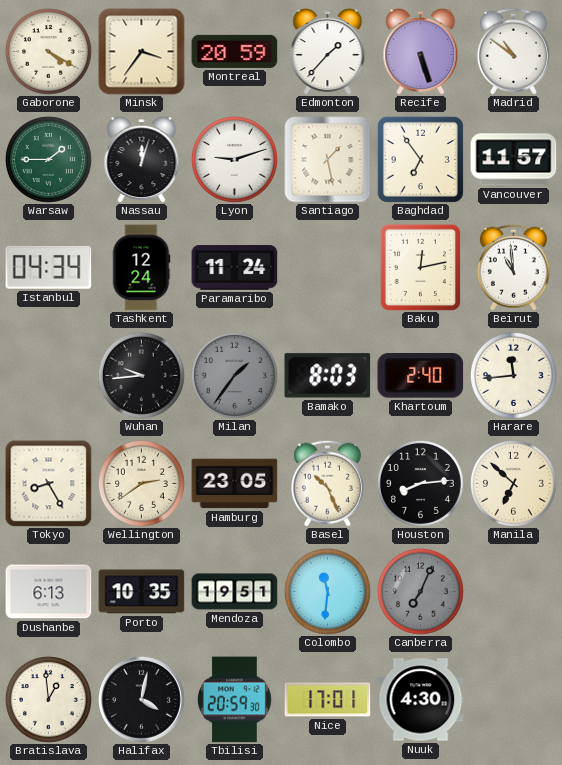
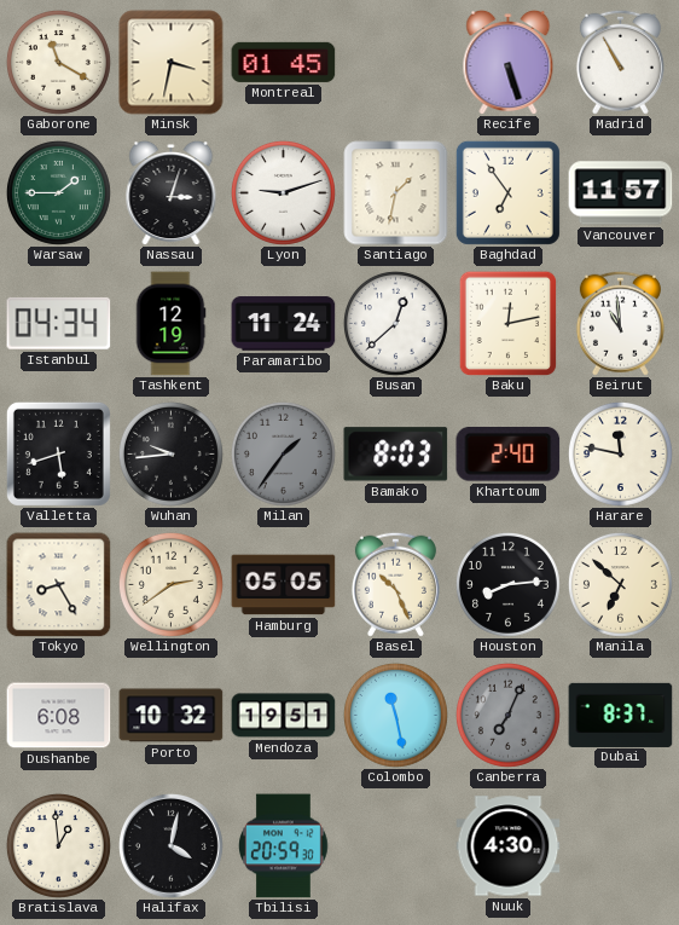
Gaborone: 4:20 -> 11:20
Minsk: 3:36 -> 3:32
Montreal: 20:59 -> 01:45
Edmonton: 1:37 -> none
Madrid: 10:51 -> 10:55
Nassau: 12:03 -> 3:03
Santiago: 1:28 -> 1:32
Tashkent: 12:24 -> 12:19
Busan: none -> 12:38
Valletta: none -> 5:42
Harare: 11:44 -> 11:47
Hamburg: 23:05 -> 05:05
Dushanbe: 6:13 -> 6:08
Porto: 10:35 -> 10:32
Colombo: 11:31 -> 11:28
Dubai: none -> 8:37
Nice: 17:01 -> none
